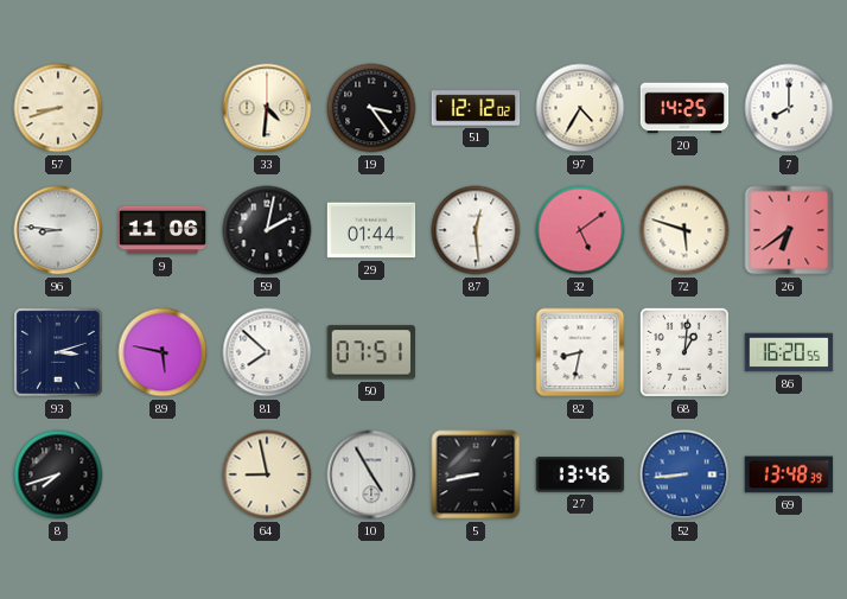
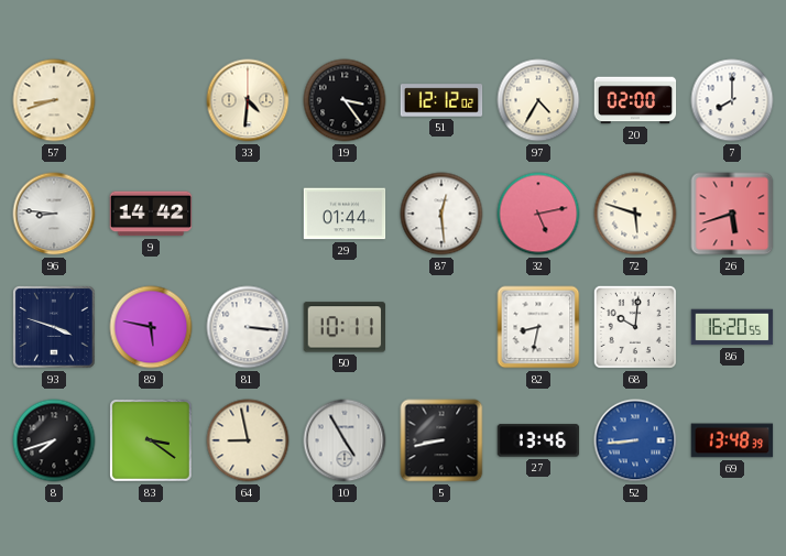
20: 14:25 -> 02:00
9: 11:06 -> 14:42
59: 2:02 -> none
32: 5:09 -> 5:13
26: 6:39 -> 5:42
93: 3:12 -> 3:48
81: 7:52 -> 3:16
50: 07:51 -> 10:11
68: 1:01 -> 10:01
83: none -> 3:21
